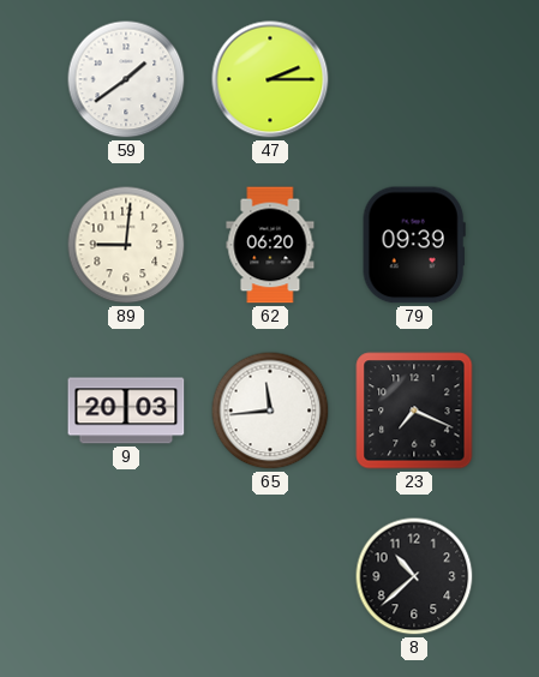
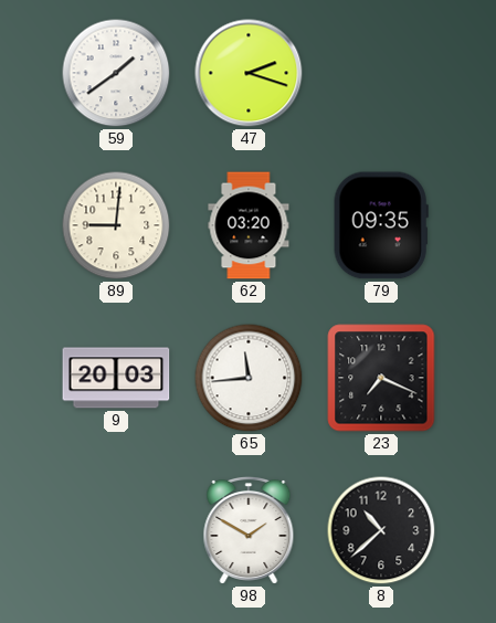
47: 2:15 -> 2:18
62: 06:20 -> 03:20
79: 09:39 -> 09:35
98: none -> 1:50
